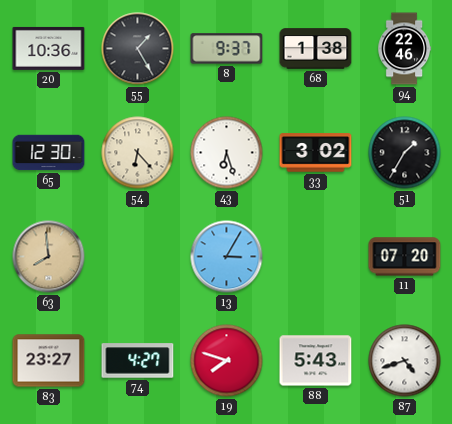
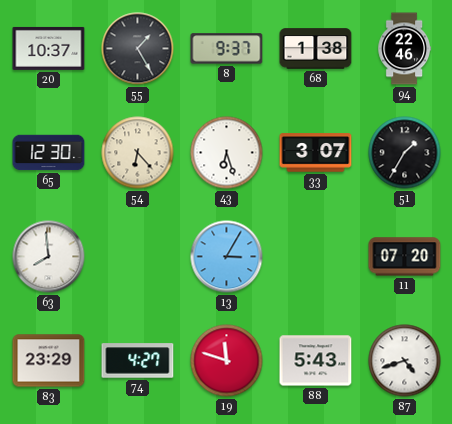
20: 10:36 -> 10:37
33: 3:02 -> 3:07
63 dial: champagne -> white
83: 23:27 -> 23:29
19: 7:48 -> 11:48
